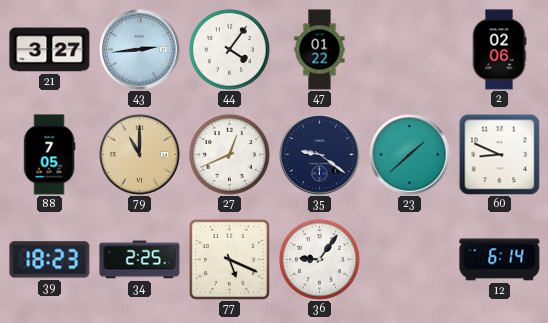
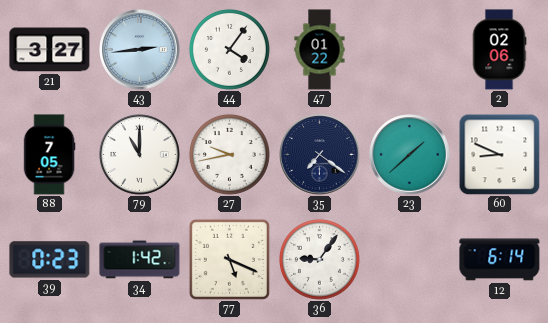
79 dial: champagne -> white
27: 12:41 -> 9:43
35: 9:21 -> 7:21
39: 18:23 -> 0:23
34: 2:25 -> 1:42
